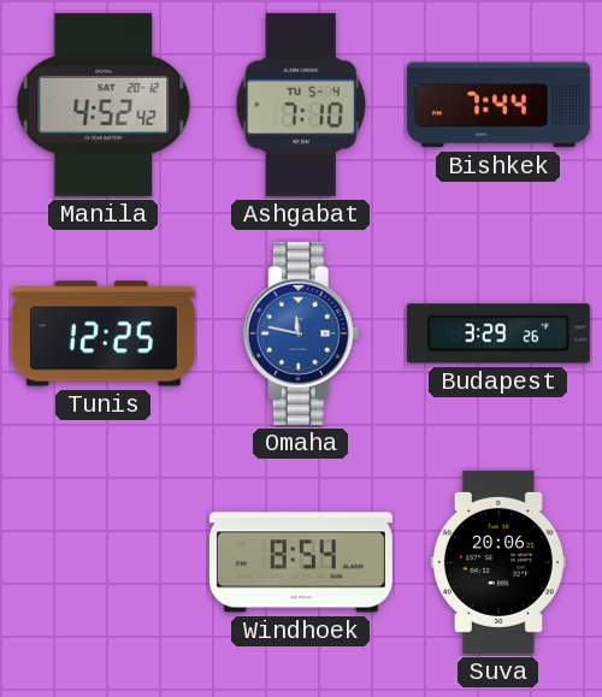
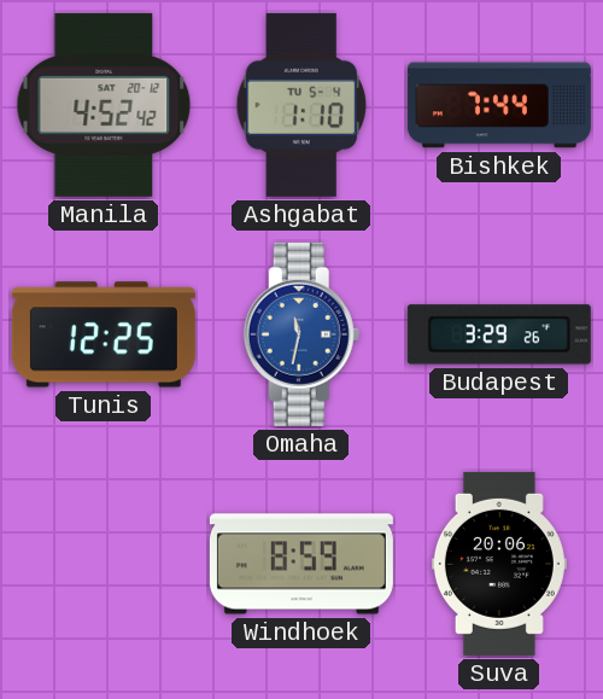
Ashgabat: 7:10 -> 1:10
Omaha: 11:47 -> 11:32
Windhoek: 8:54 -> 8:59
